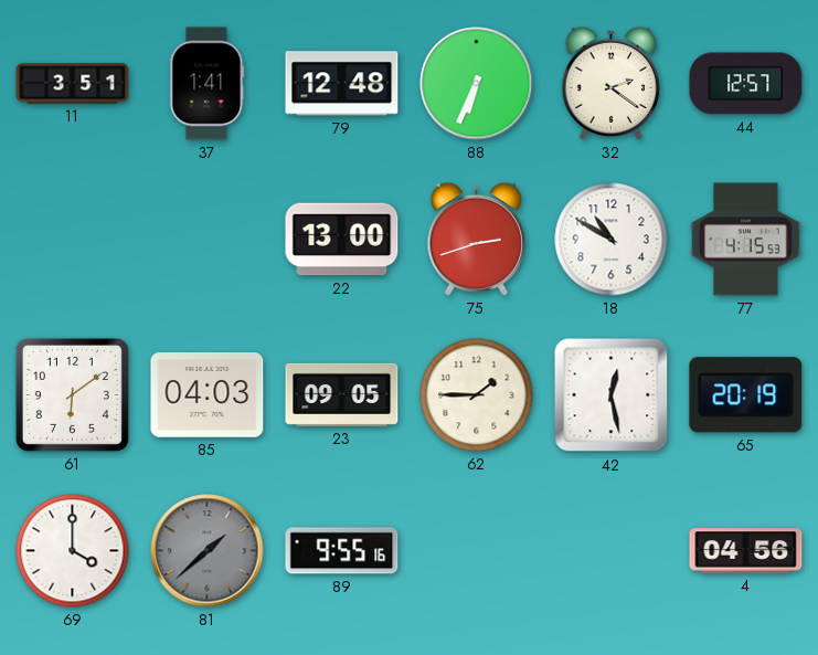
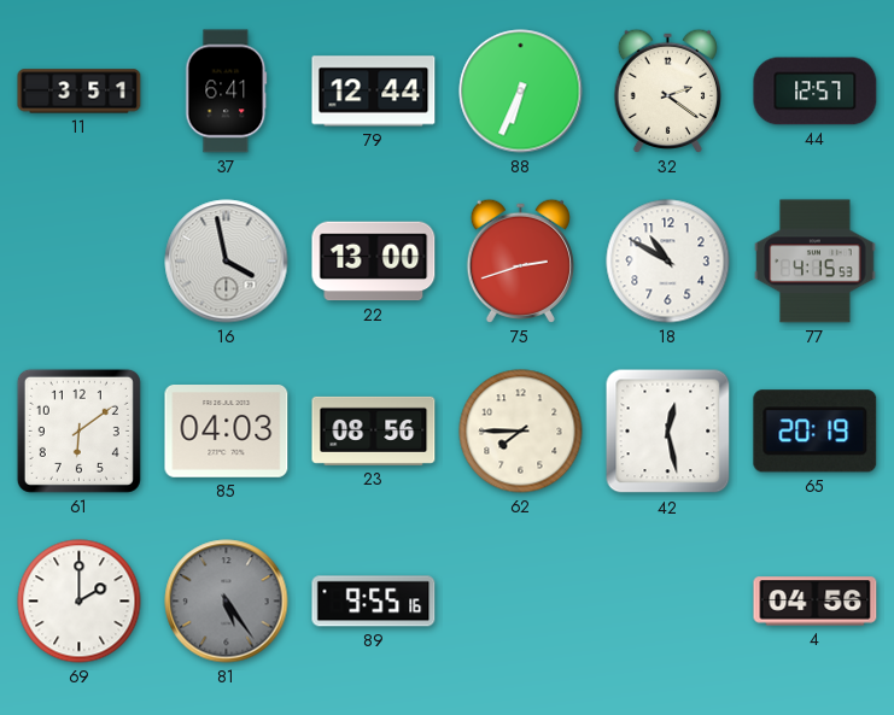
37: 1:41 -> 6:41
79: 12:48 -> 12:44
16: none -> 3:58
23: 09:05 -> 08:56
62: 1:45 -> 7:45
69: 4:00 -> 2:00
81: 1:38 -> 5:24
